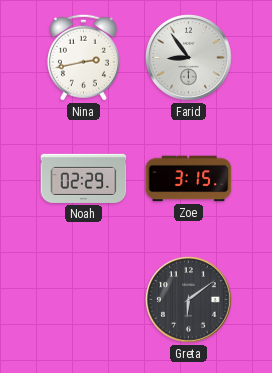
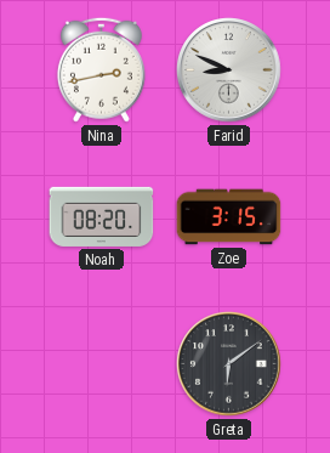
Farid: 8:54 -> 8:49
Noah: 02:29 -> 08:20
